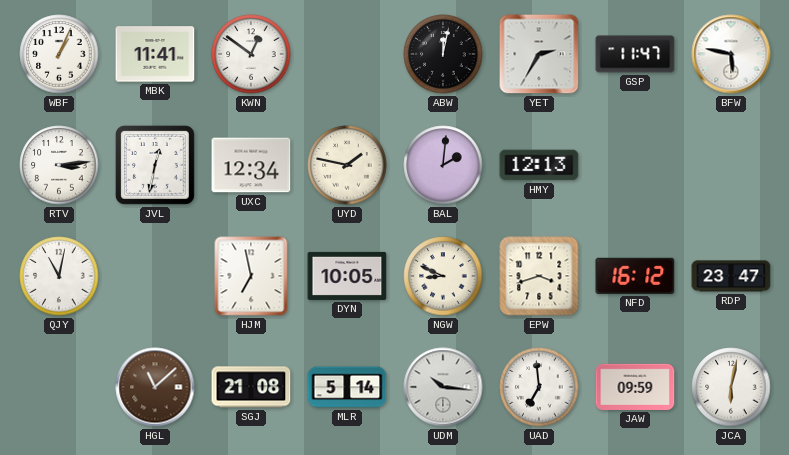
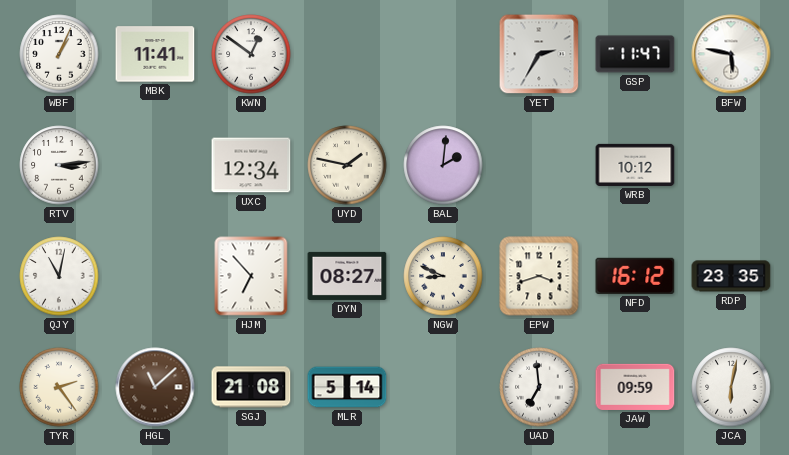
ABW: 12:02 -> none
JVL: 12:32 -> none
HMY: 12:13 -> none
WRB: none -> 10:12
HJM: 6:58 -> 6:53
DYN: 10:05 -> 08:27
RDP: 23:47 -> 23:35
TYR: none -> 2:24
UDM: 10:16 -> none
